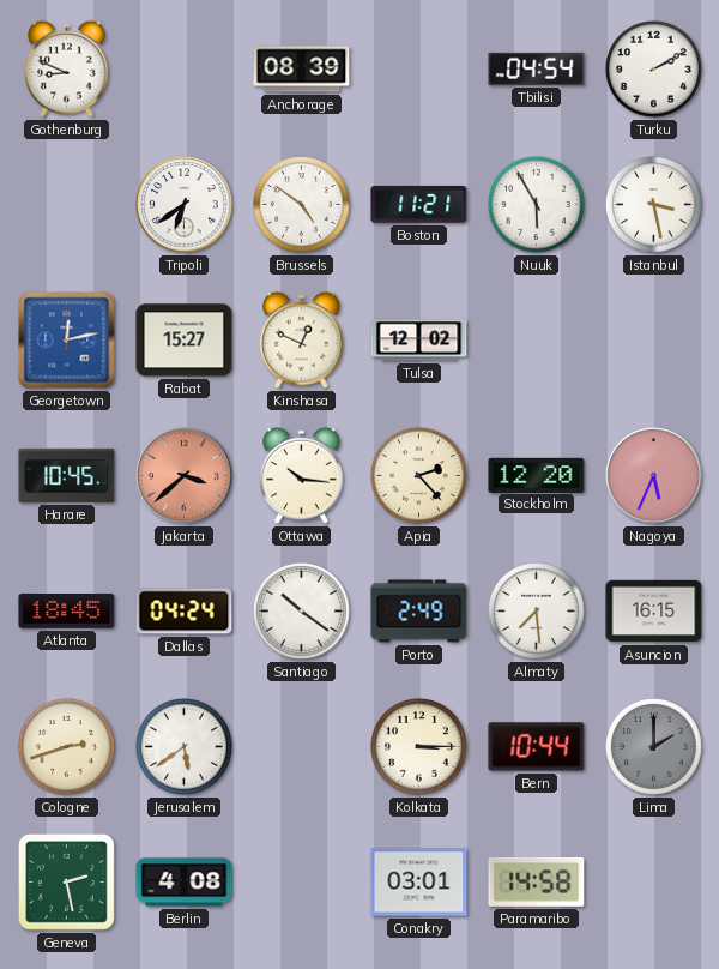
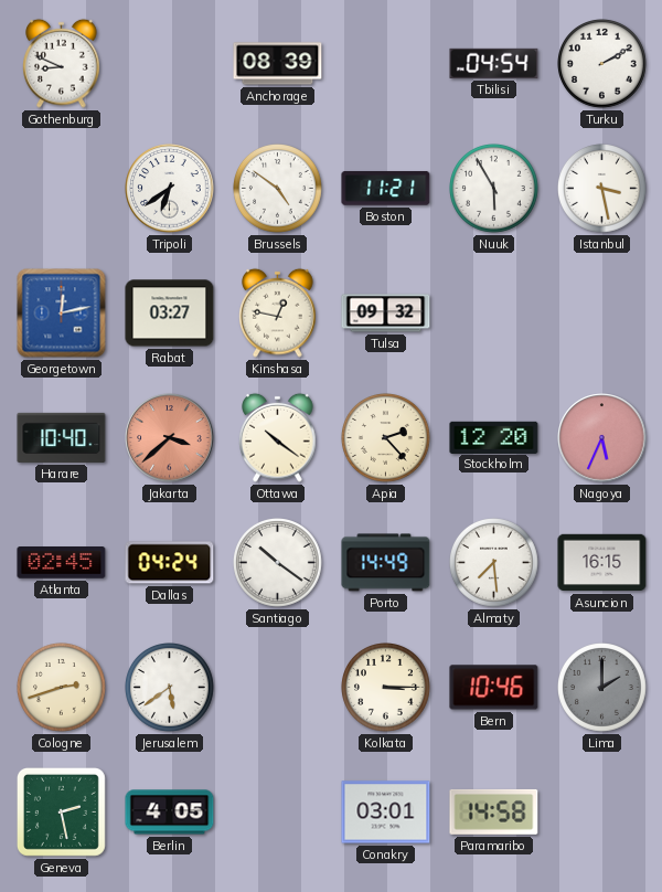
Rabat: 15:27 -> 03:27
Kinshasa: 12:49 -> 12:47
Tulsa: 12:02 -> 09:32
Harare: 10:45 -> 10:40
Ottawa: 10:16 -> 10:21
Atlanta: 18:45 -> 02:45
Porto: 2:49 -> 14:49
Bern: 10:44 -> 10:46
Berlin: 4:08 -> 4:05
